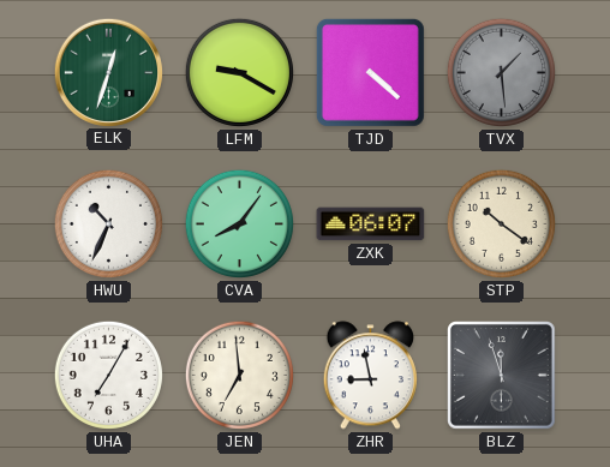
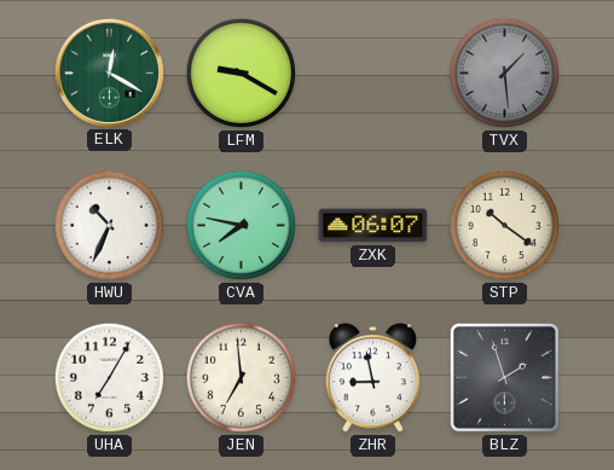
ELK: 12:33 -> 12:20
TJD: 4:22 -> none
CVA: 8:06 -> 7:47
BLZ: 11:57 -> 1:57
